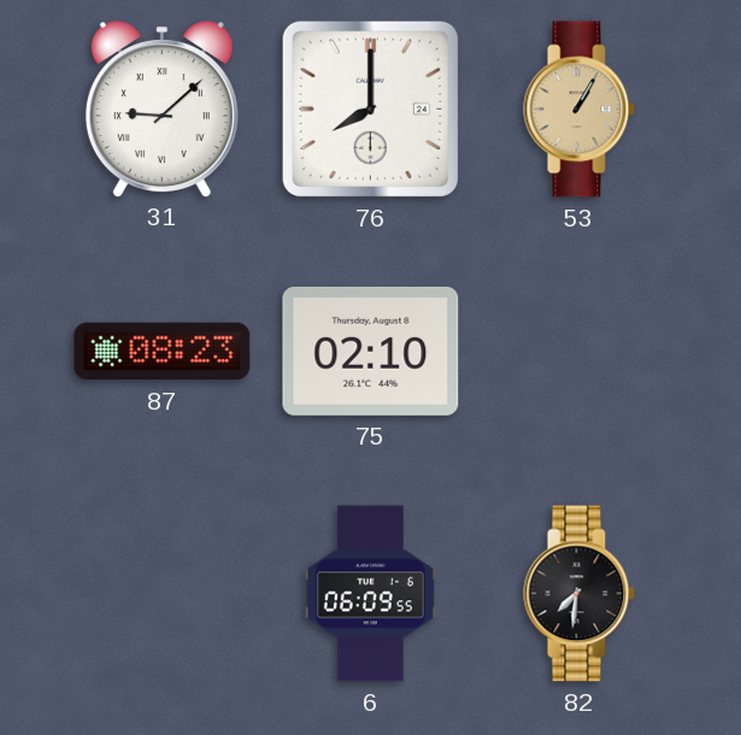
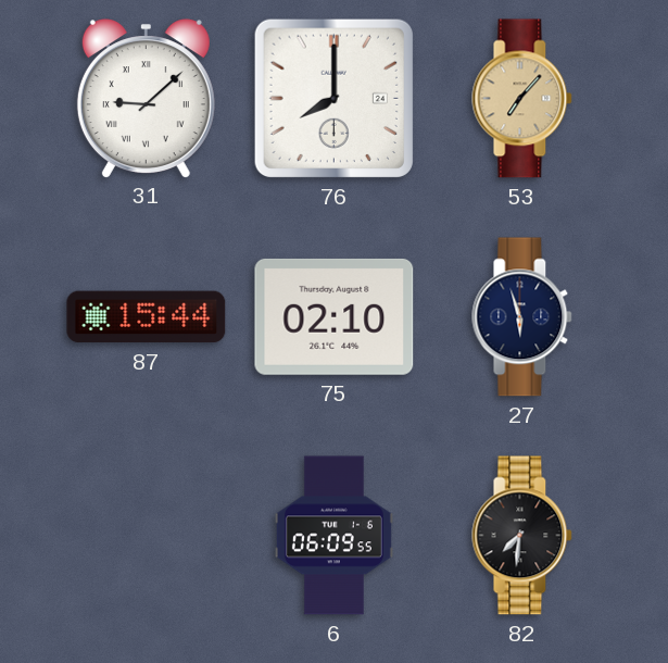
53: 1:05 -> 7:07
87: 08:23 -> 15:44
27: none -> 5:57
